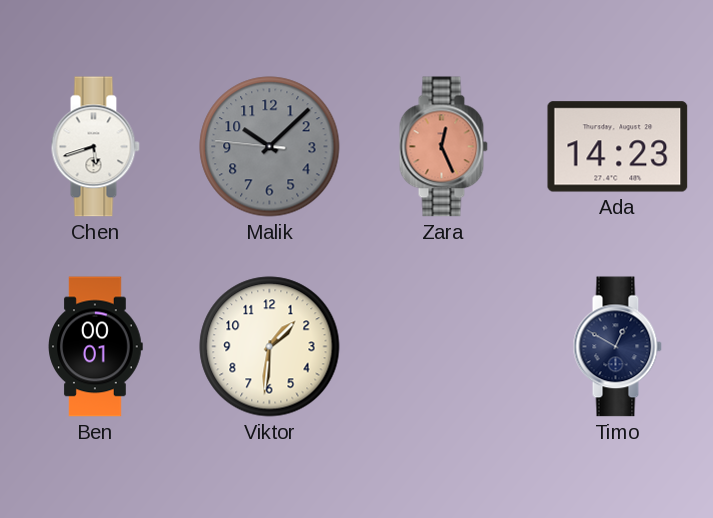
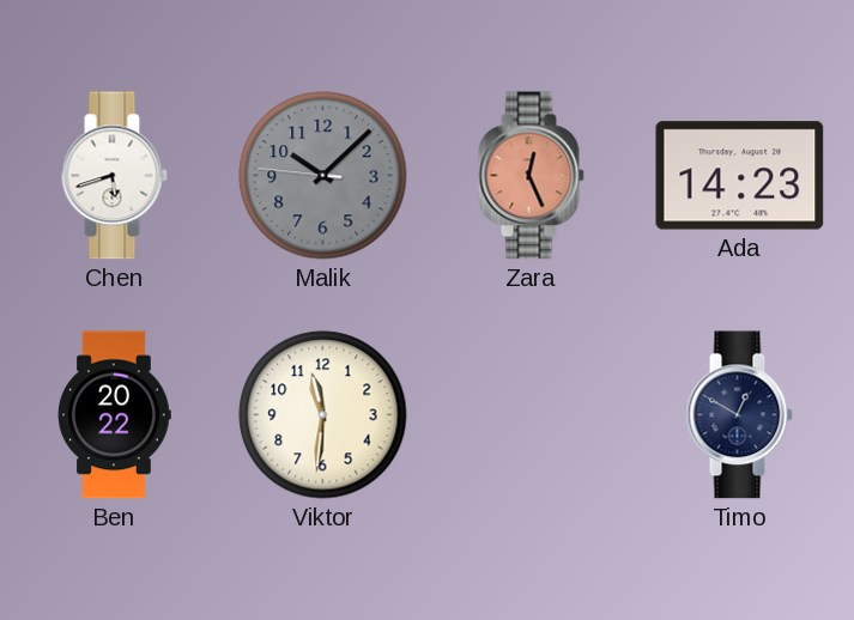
Ben: 00:01 -> 20:22
Viktor: 1:31 -> 11:31
